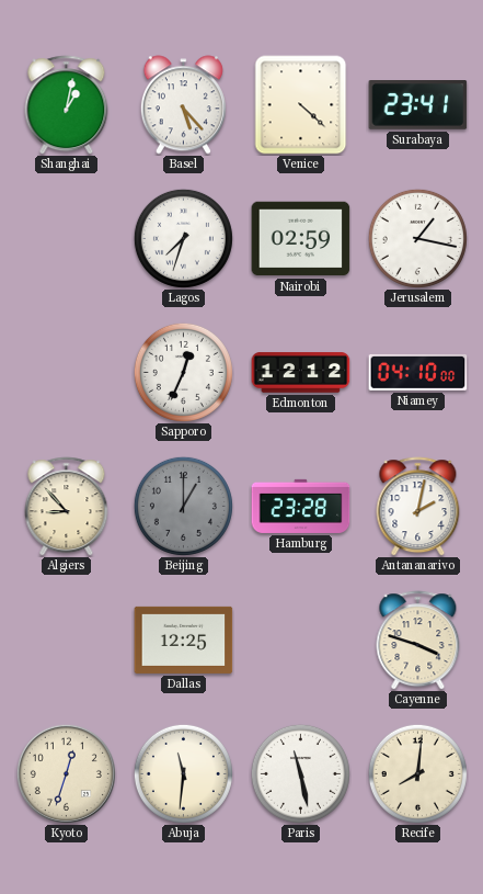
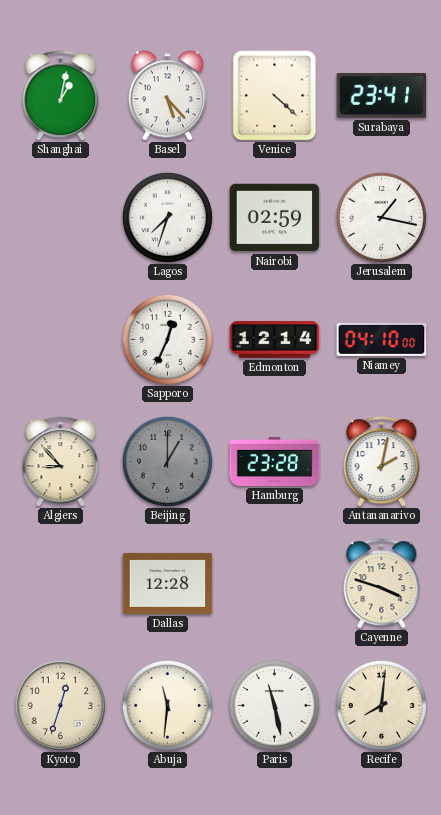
Edmonton: 12:12 -> 12:14
Dallas: 12:25 -> 12:28
